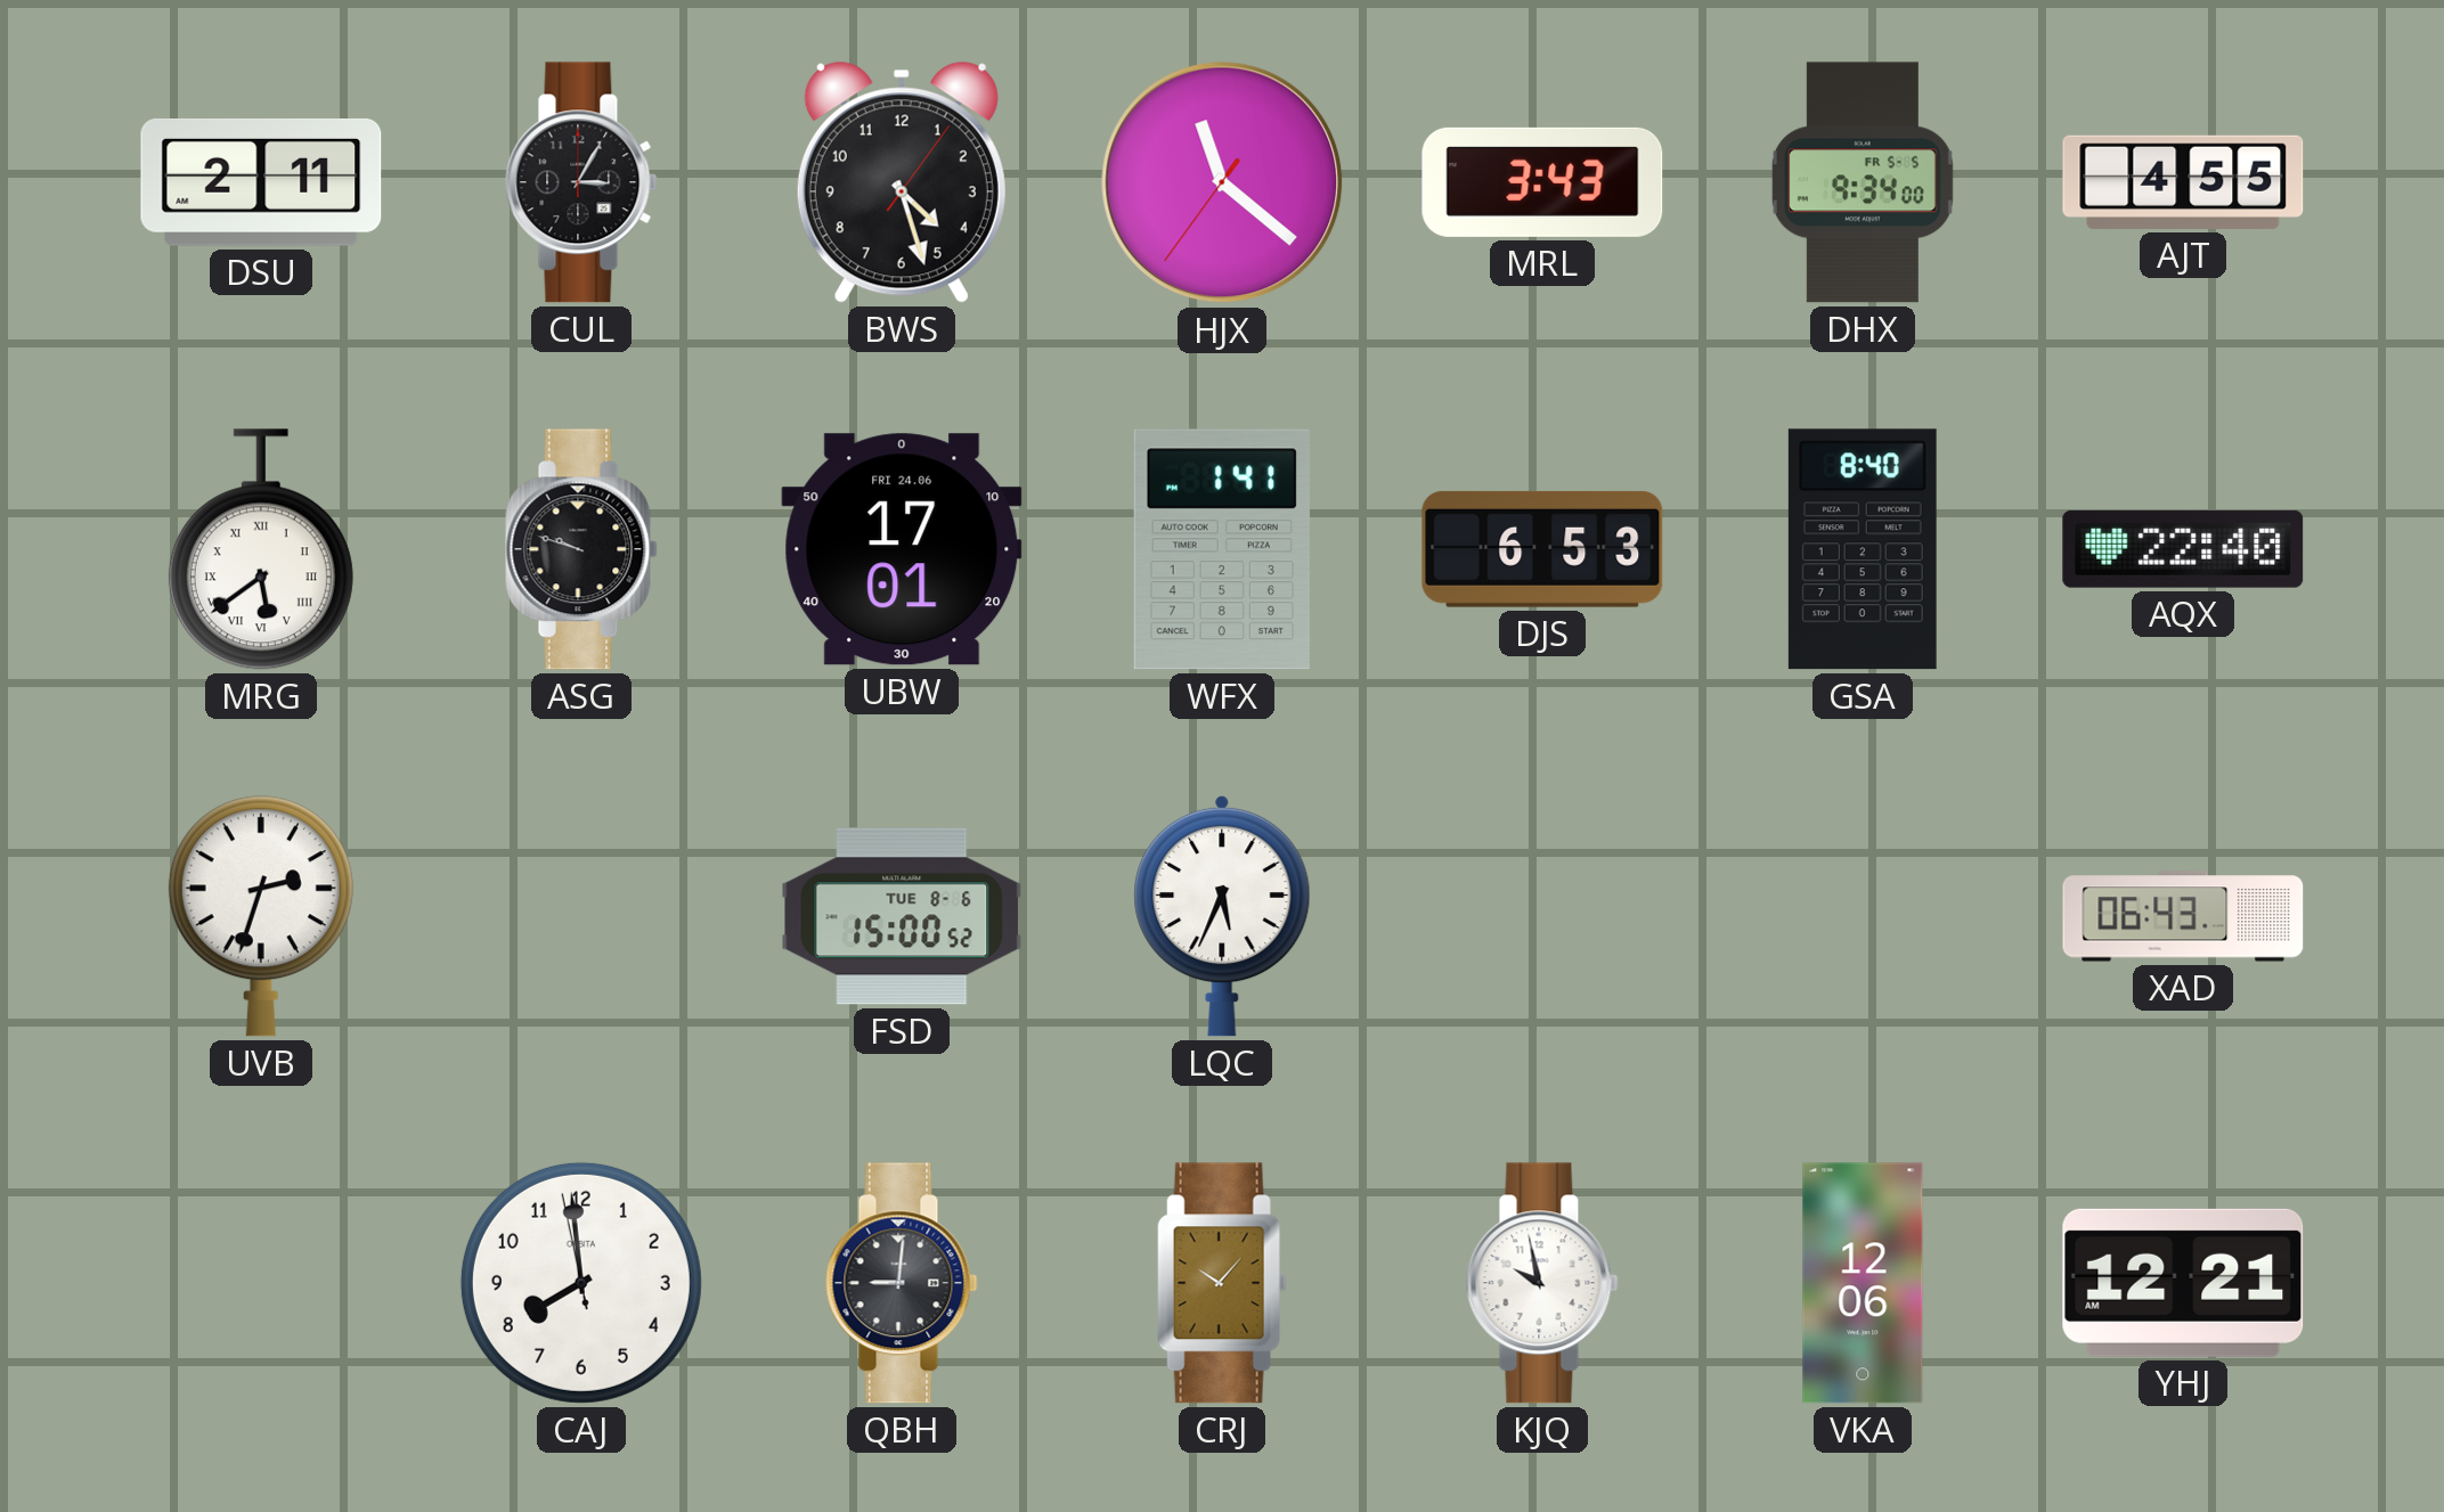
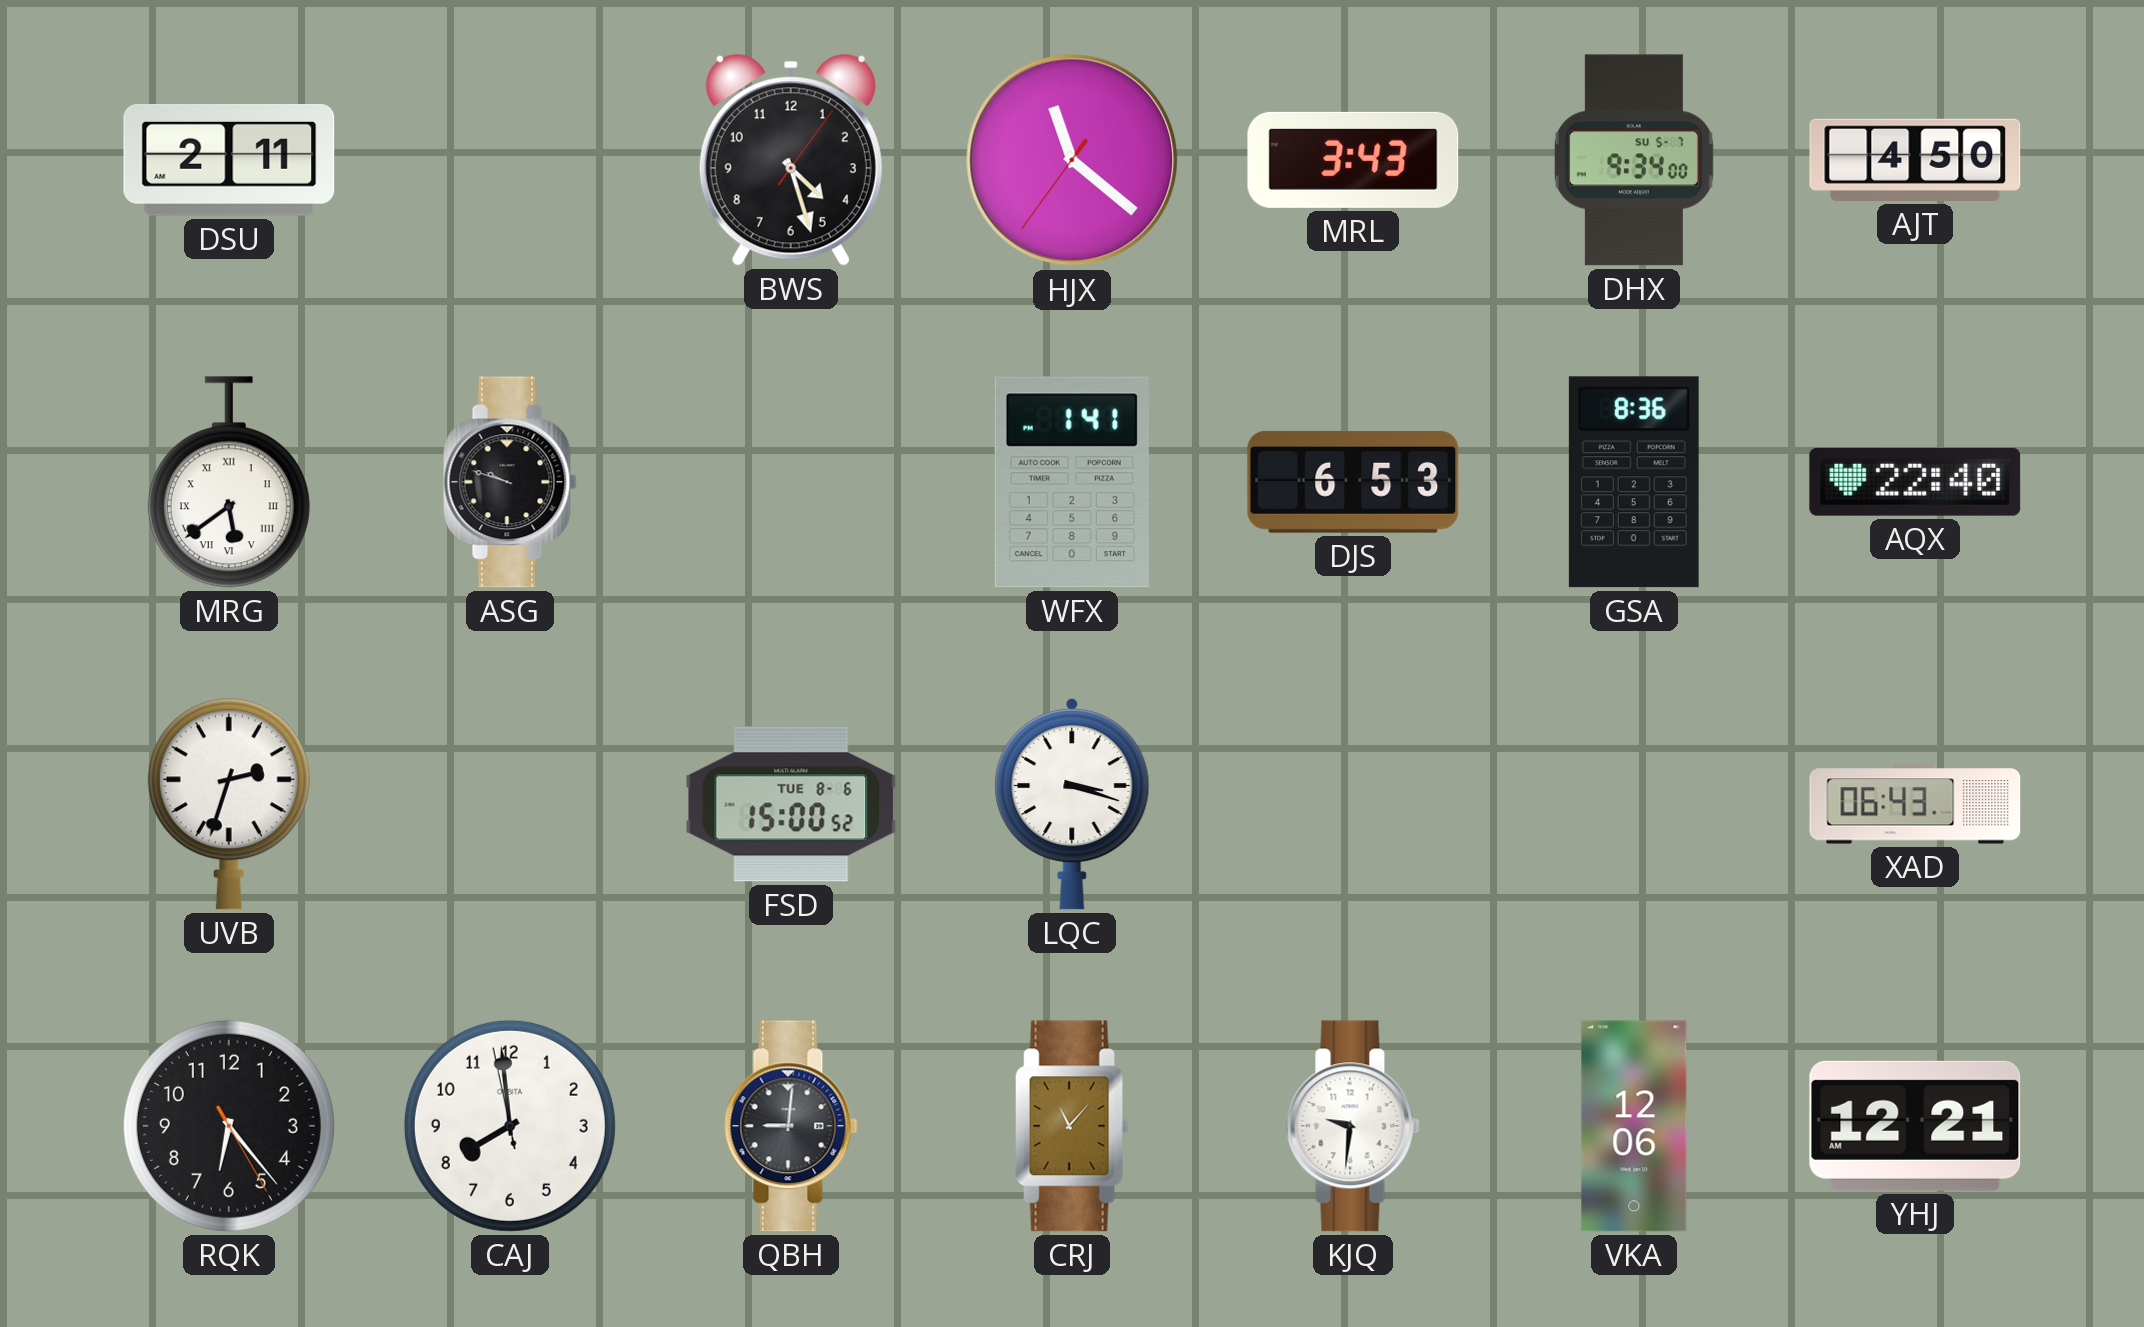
CUL: 3:05 -> none
DHX date: FR 5-5 -> SU 5-7
AJT: 4:55 -> 4:50
UBW: 17:01 -> none
GSA: 8:40 -> 8:36
LQC: 5:34 -> 3:18
RQK: none -> 6:23
CRJ: 10:07 -> 11:07
KJQ: 9:58 -> 9:31
